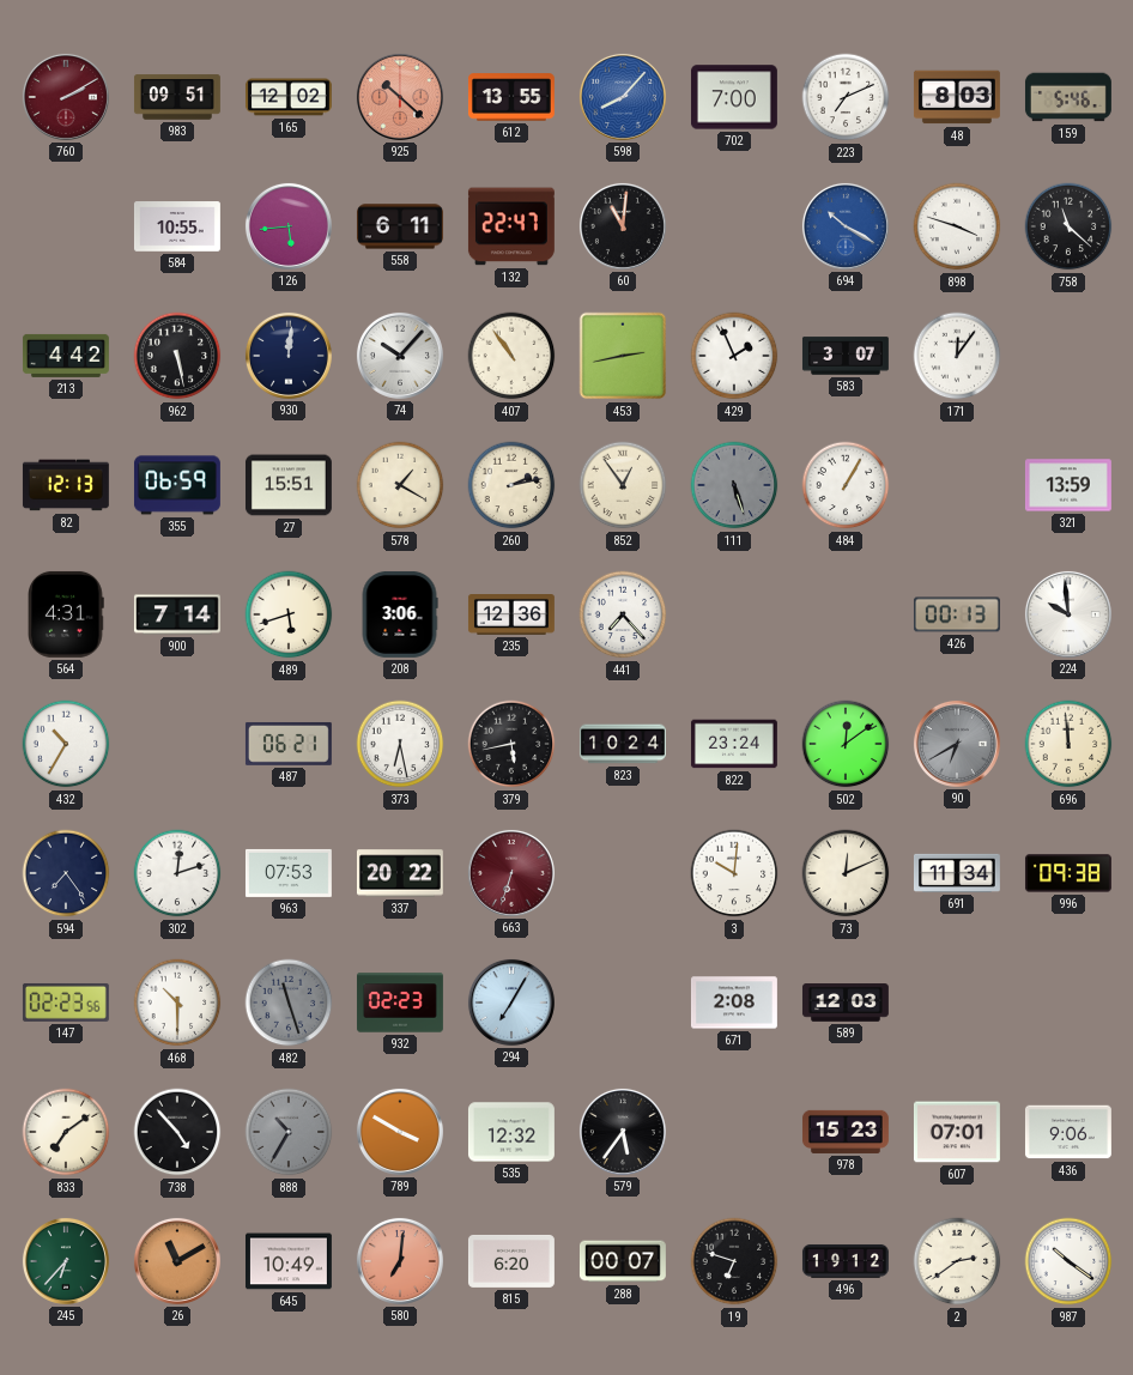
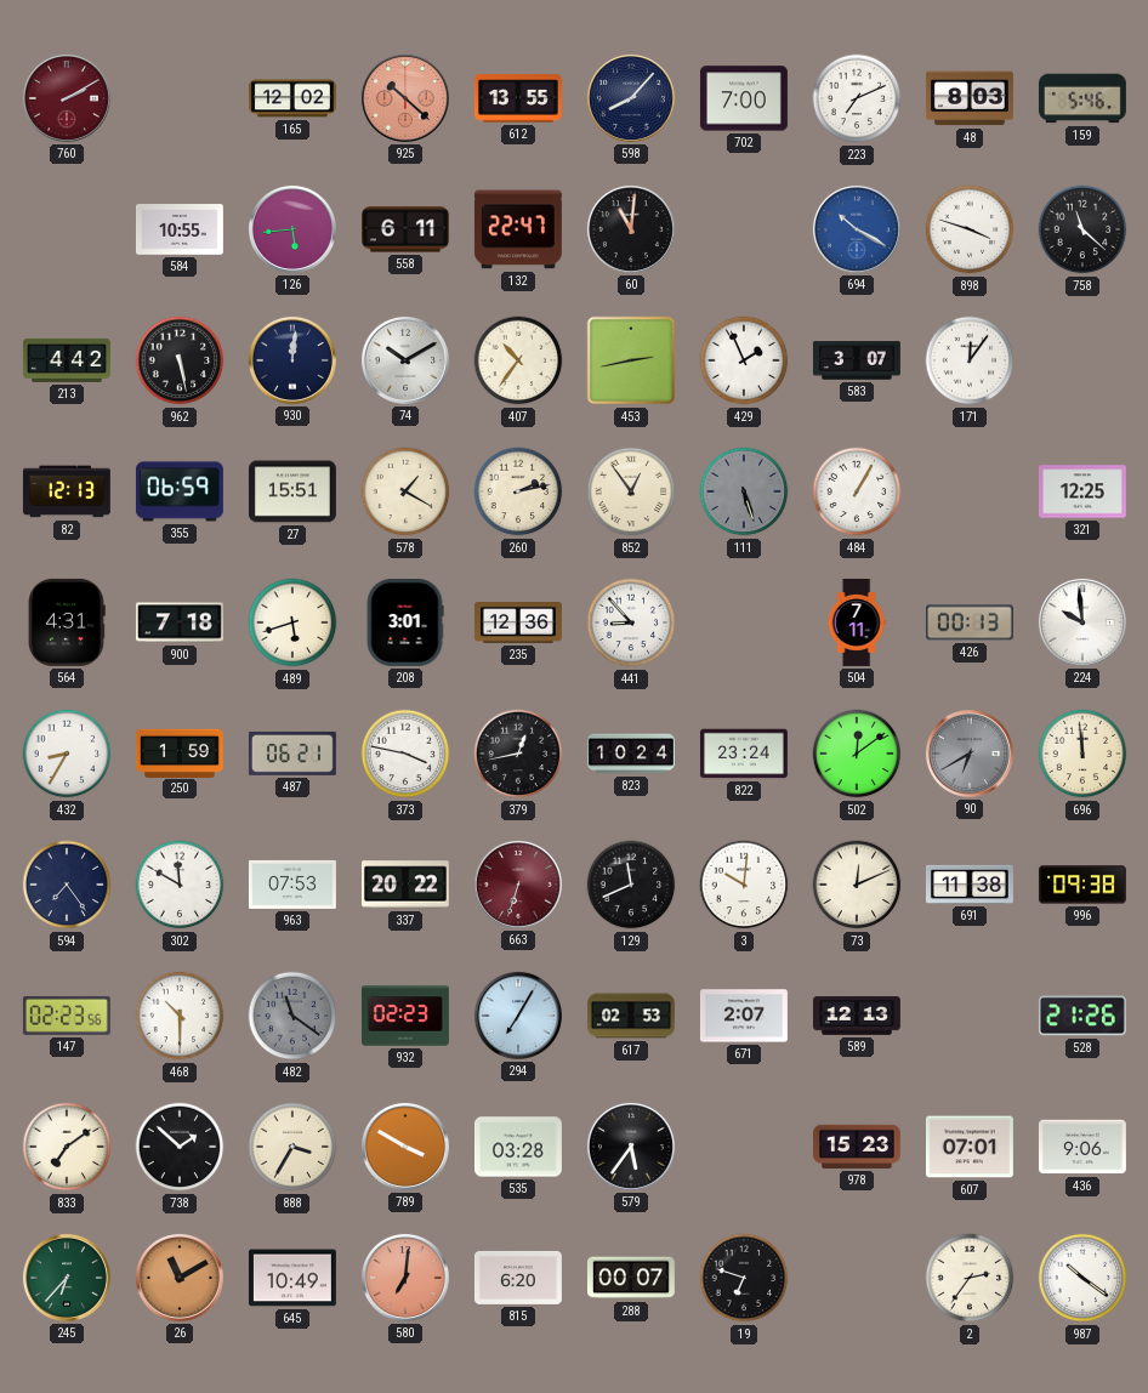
983: 09:51 -> none
598 dial: blue -> navy
74: 10:07 -> 10:10
407: 10:54 -> 10:36
321: 13:59 -> 12:25
900: 7:14 -> 7:18
208: 3:06 -> 3:01
441: 7:23 -> 8:53
504: none -> 7:11
432: 10:35 -> 8:35
250: none -> 1:59
373: 6:28 -> 3:47
379: 5:43 -> 12:43
302: 12:12 -> 11:50
129: none -> 11:41
691: 11:34 -> 11:38
482: 11:27 -> 11:21
617: none -> 02:53
671: 2:08 -> 2:07
589: 12:03 -> 12:13
528: none -> 21:26
738: 4:53 -> 1:52
888: 10:35 -> 3:35
888 dial: grey -> cream
535: 12:32 -> 03:28
496: 19:12 -> none
2: 2:39 -> 2:36
